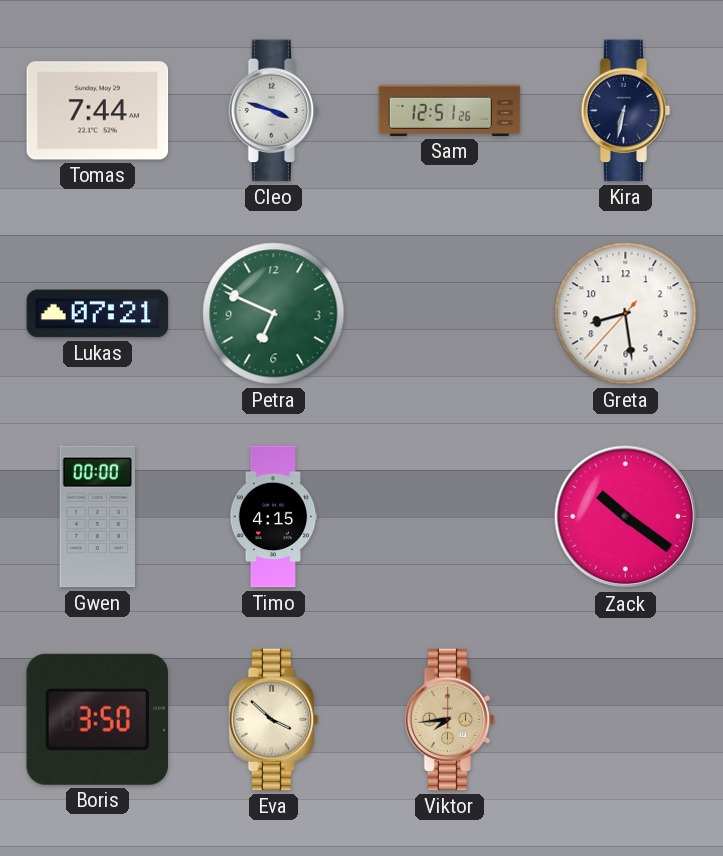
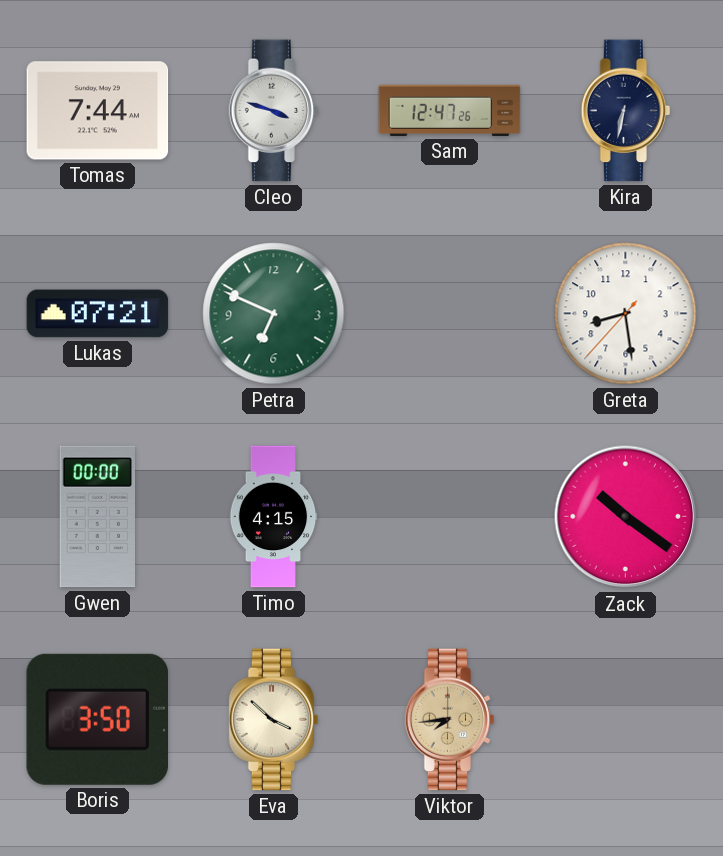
Sam: 12:51 -> 12:47
